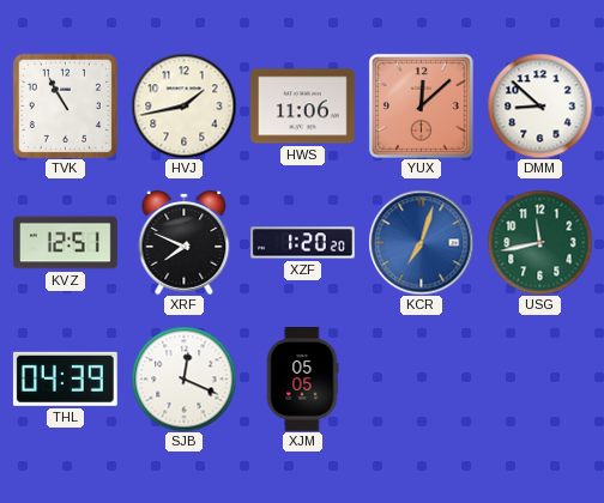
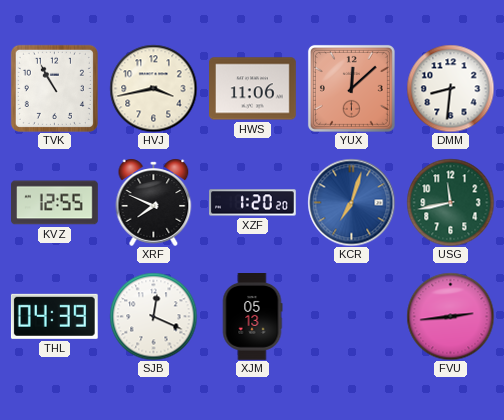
HVJ: 1:43 -> 3:43
DMM: 8:52 -> 8:31
KVZ: 12:51 -> 12:55
XJM: 05:05 -> 05:13
FVU: none -> 2:44
